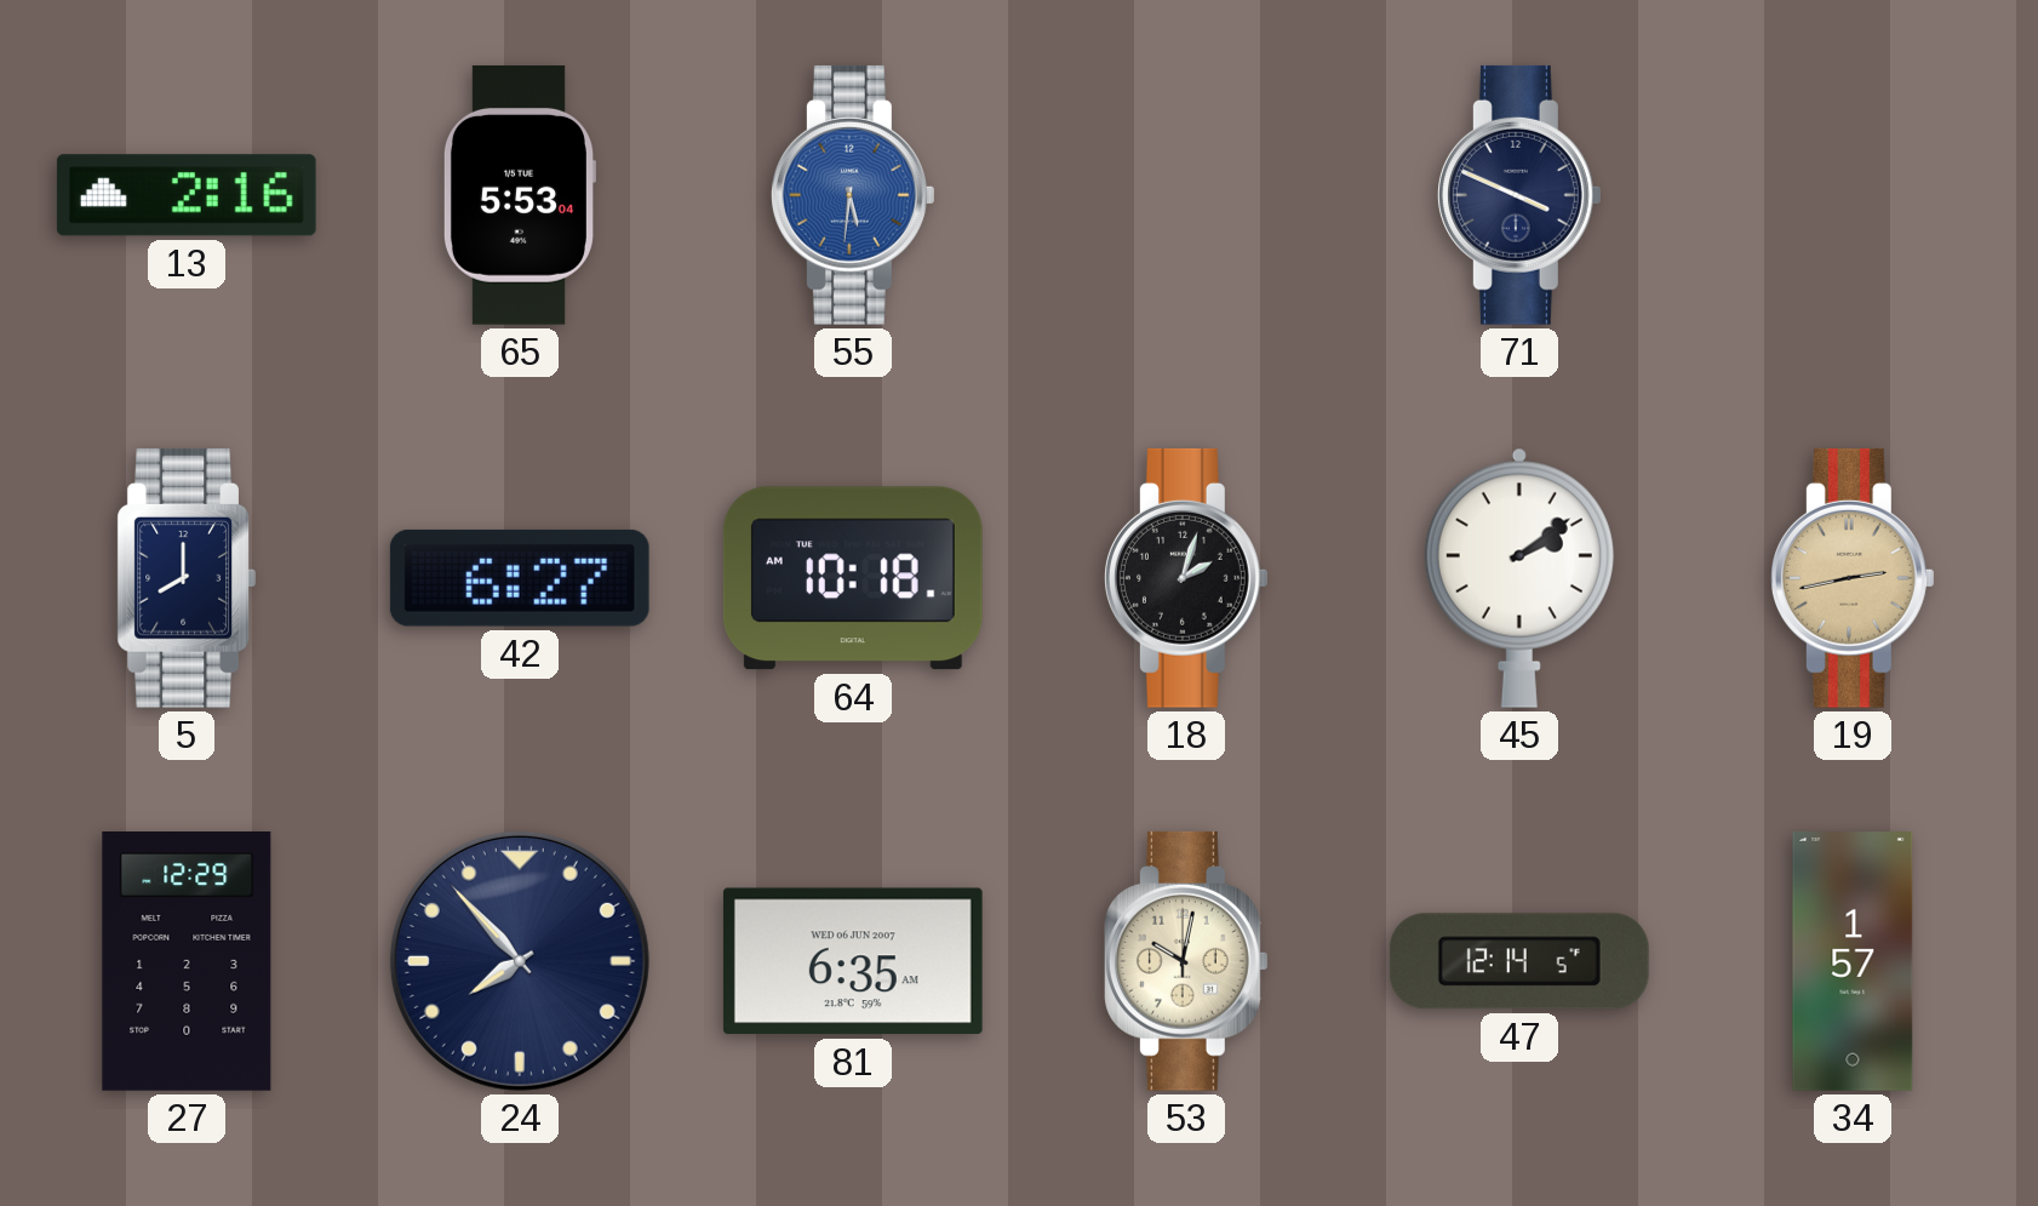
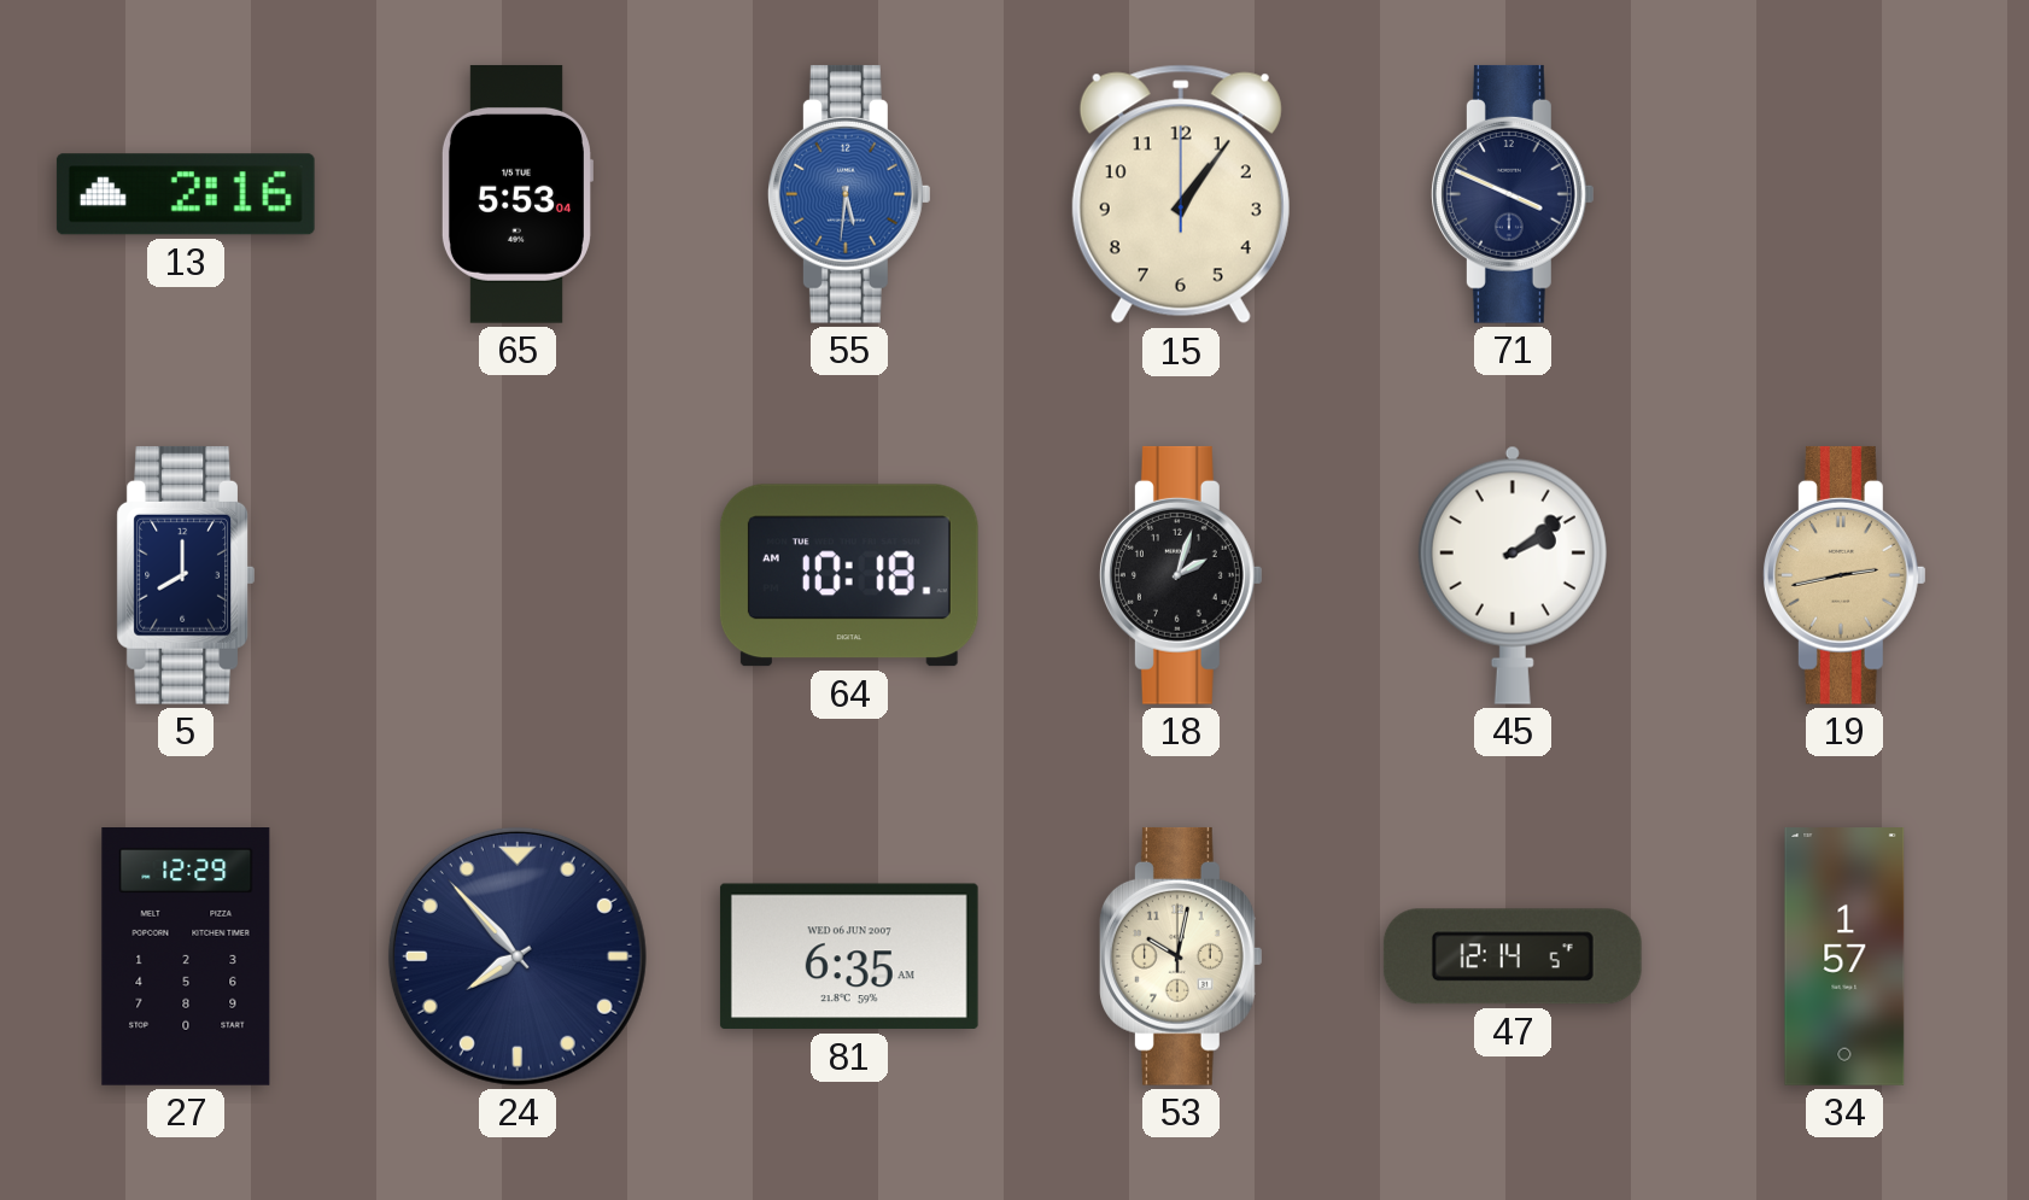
15: none -> 1:06
42: 6:27 -> none
